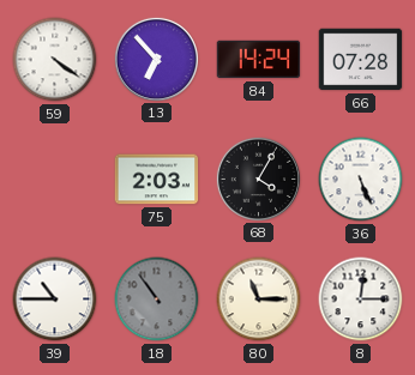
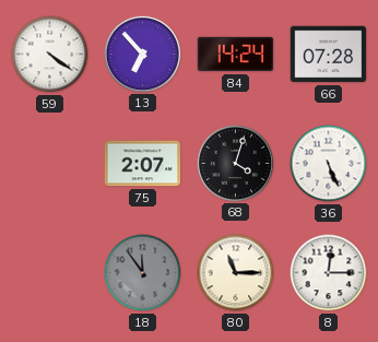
75: 2:03 -> 2:07
68: 4:05 -> 4:03
39: 10:45 -> none
18: 10:54 -> 11:54
